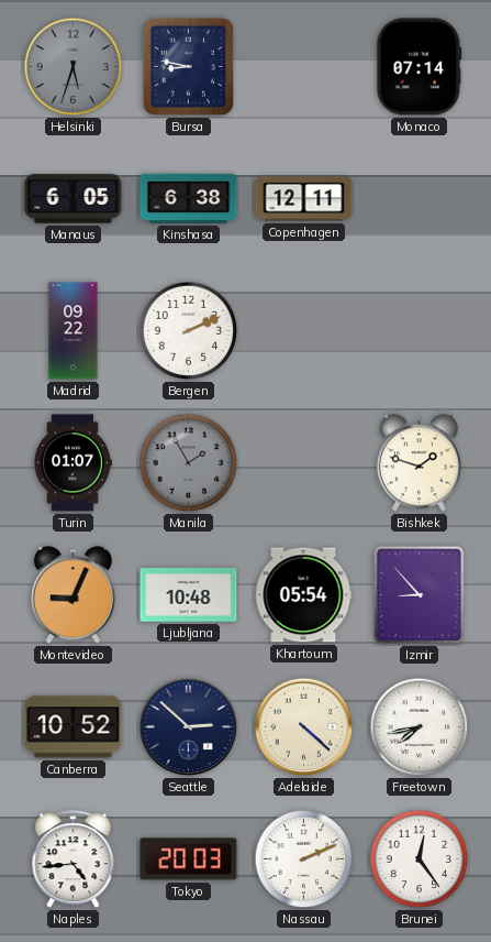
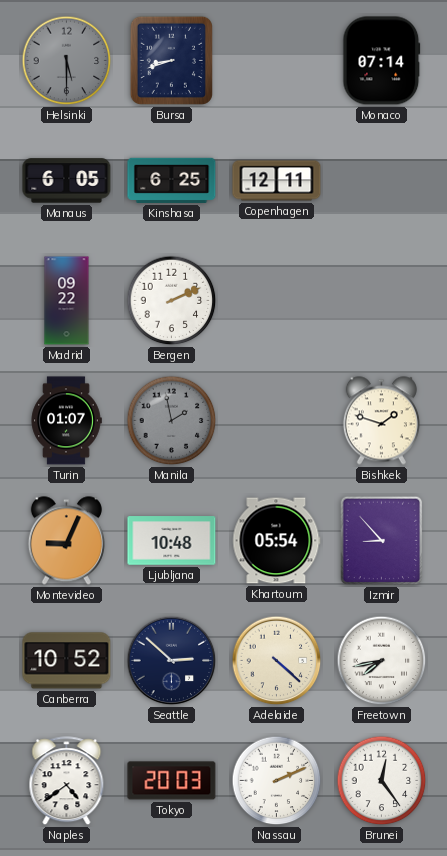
Helsinki: 5:33 -> 5:30
Bursa: 8:47 -> 8:42
Kinshasa: 6:38 -> 6:25
Manila: 1:55 -> 1:58
Naples: 4:44 -> 4:39
